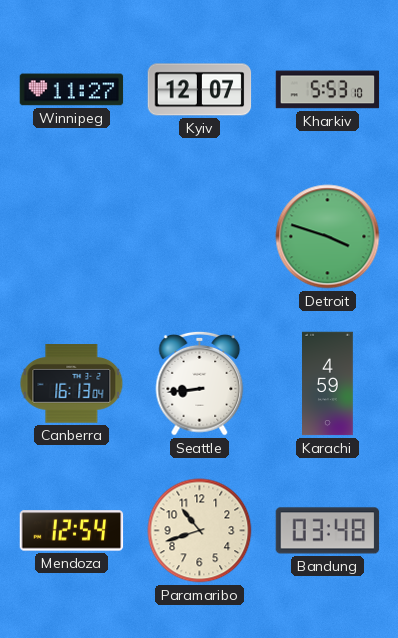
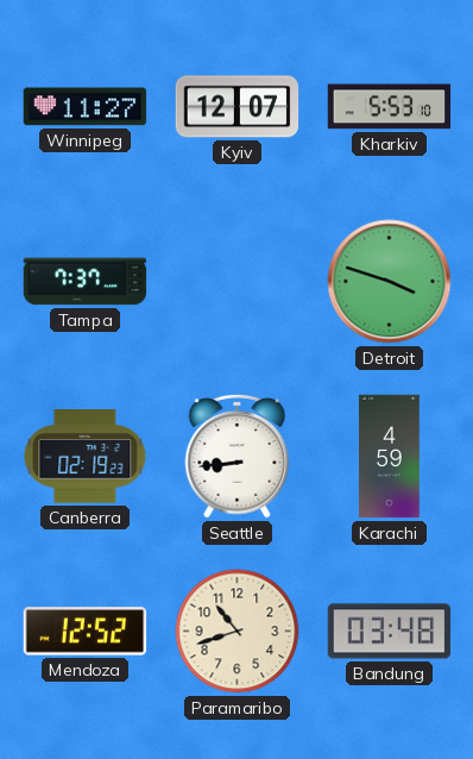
Tampa: none -> 7:37
Canberra: 16:13 -> 02:19
Mendoza: 12:54 -> 12:52
